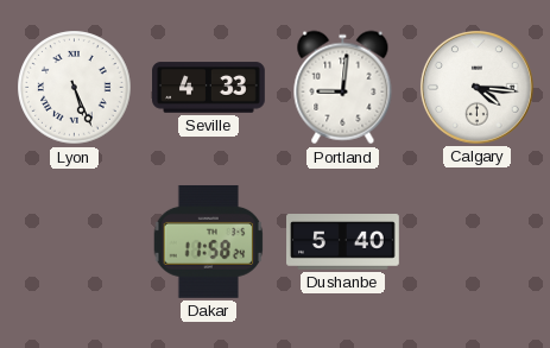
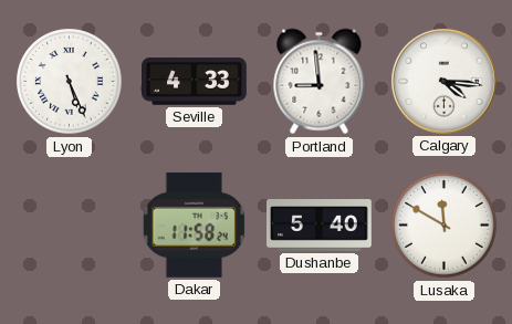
Portland: 9:01 -> 8:59
Lusaka: none -> 11:50
